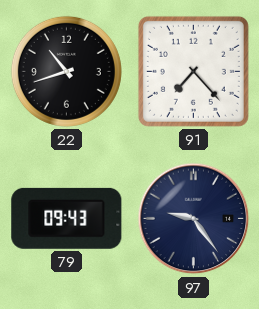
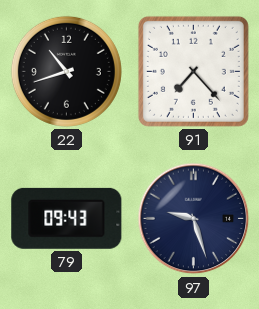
97: 9:24 -> 9:27
